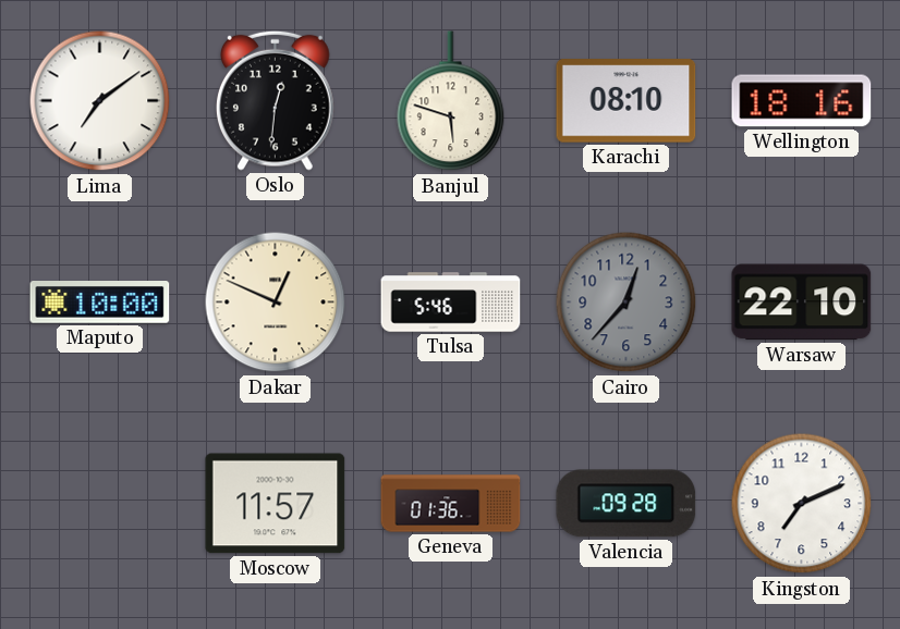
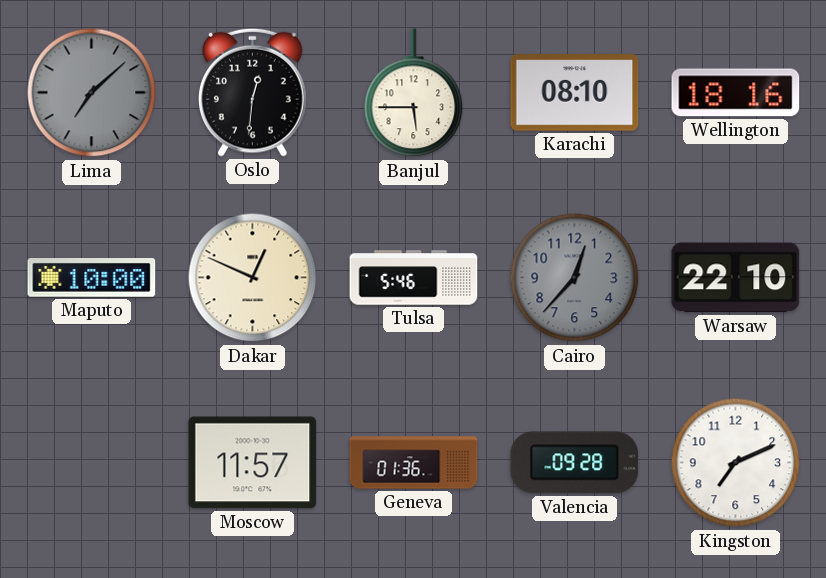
Lima: 7:09 -> 7:08
Lima dial: white -> grey
Banjul: 5:48 -> 5:45
